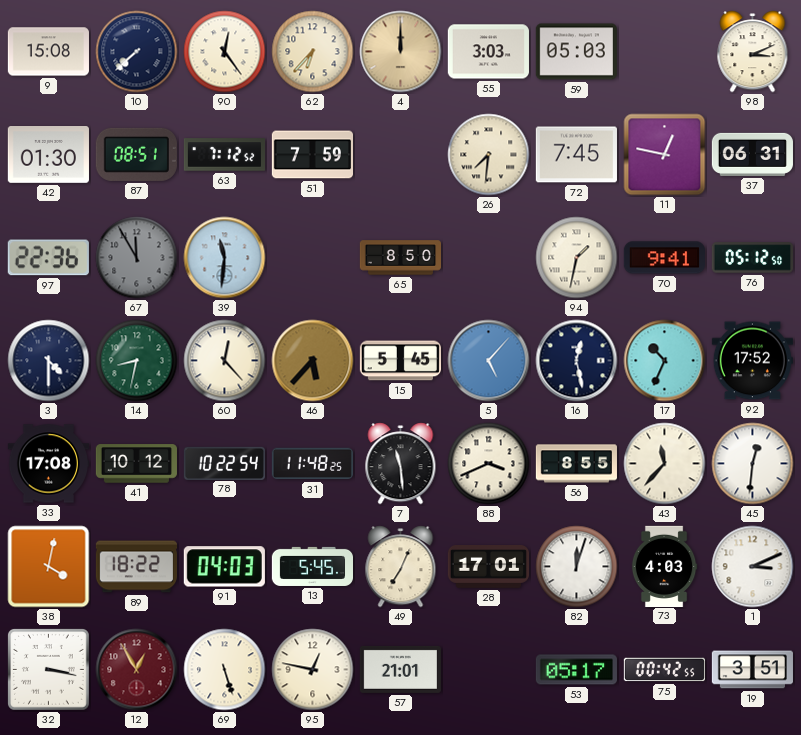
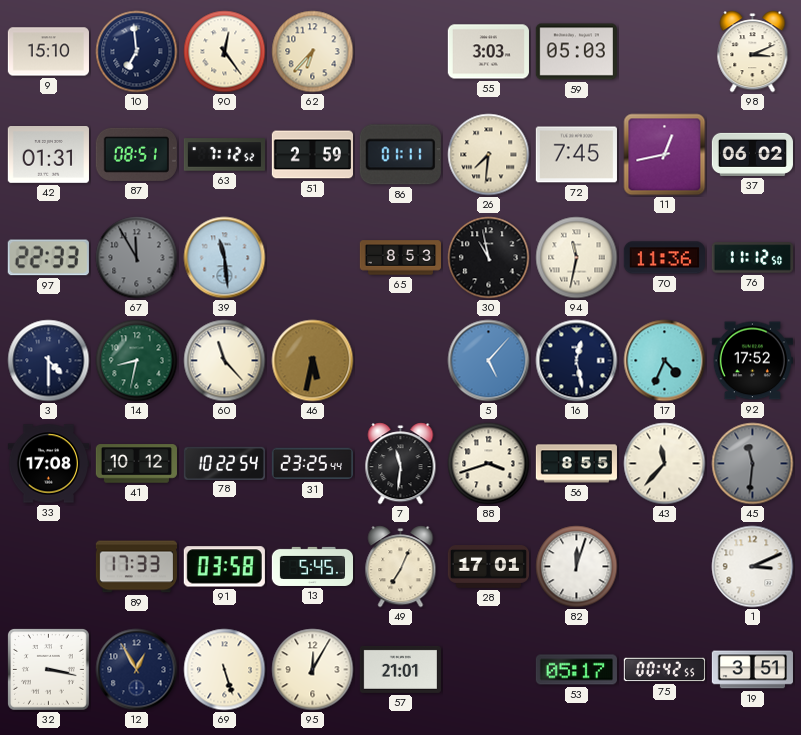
9: 15:08 -> 15:10
10: 7:38 -> 6:59
4: 12:00 -> none
42: 01:30 -> 01:31
51: 7:59 -> 2:59
86: none -> 01:11
11: 12:47 -> 12:43
37: 06:31 -> 06:02
97: 22:36 -> 22:33
39: 11:31 -> 11:29
65: 8:50 -> 8:53
30: none -> 10:58
94: 1:32 -> 11:32
70: 9:41 -> 11:36
76: 05:12 -> 11:12
60: 12:23 -> 11:23
46: 5:37 -> 5:32
15: 5:45 -> none
17: 10:34 -> 4:34
31: 11:48 -> 23:25
7: 11:29 -> 11:31
88: 3:41 -> 3:42
45: 12:31 -> 11:31
45 dial: white -> grey
38: 4:02 -> none
89: 18:22 -> 17:33
91: 04:03 -> 03:58
73: 4:03 -> none
12 dial: burgundy -> navy
95: 12:47 -> 12:05
